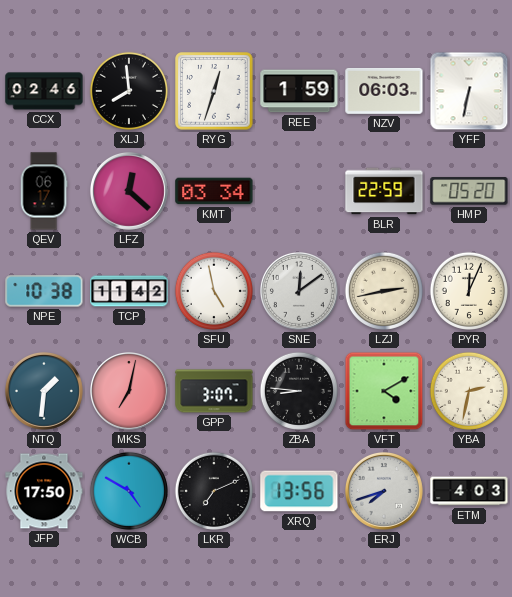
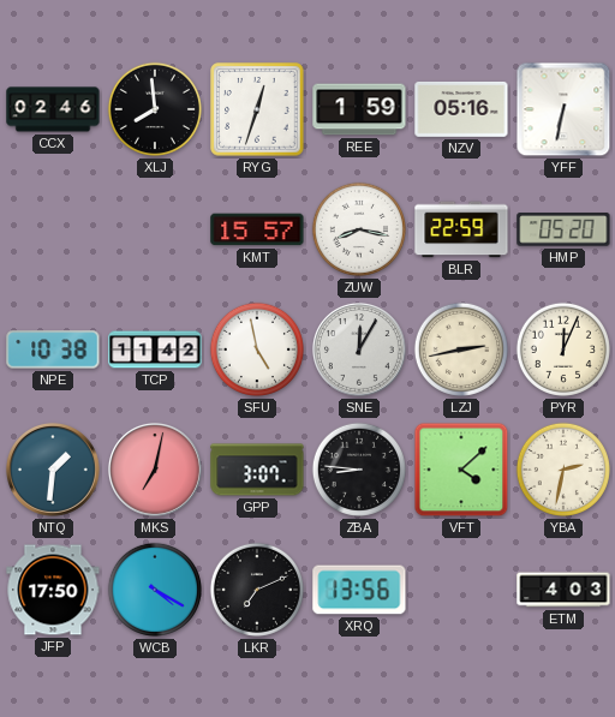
NZV: 06:03 -> 05:16
QEV: 06:17 -> none
LFZ: 12:22 -> none
KMT: 03:34 -> 15:57
ZUW: none -> 8:17
SNE: 12:09 -> 12:05
VFT: 4:10 -> 4:08
WCB: 4:50 -> 4:20
ERJ: 7:42 -> none
